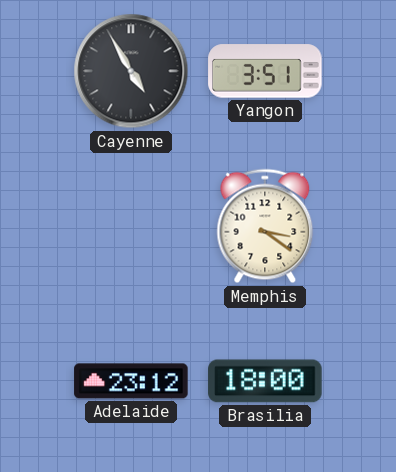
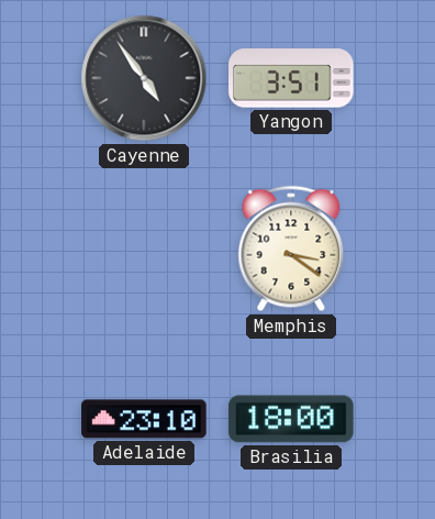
Cayenne: 4:55 -> 4:54
Adelaide: 23:12 -> 23:10
